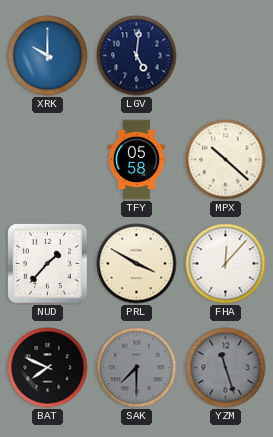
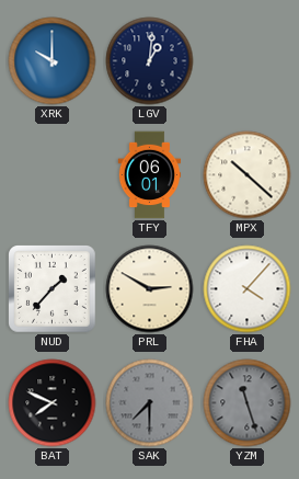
LGV: 5:01 -> 1:01
TFY: 05:58 -> 06:01
PRL: 3:50 -> 2:50
FHA: 12:07 -> 4:07
